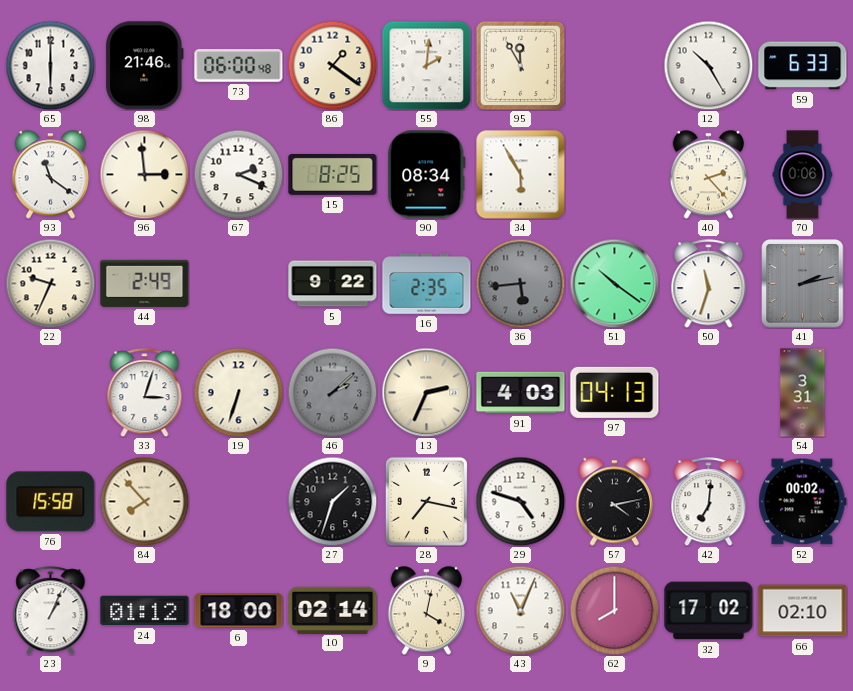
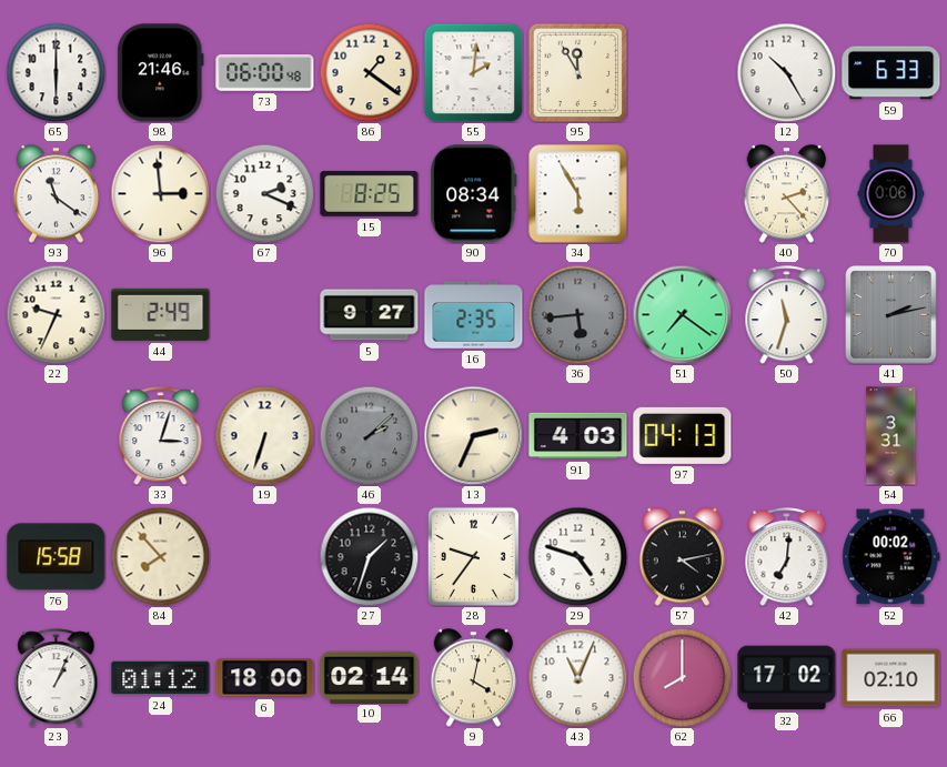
5: 9:22 -> 9:27
51: 10:21 -> 7:21
28: 7:17 -> 9:36
